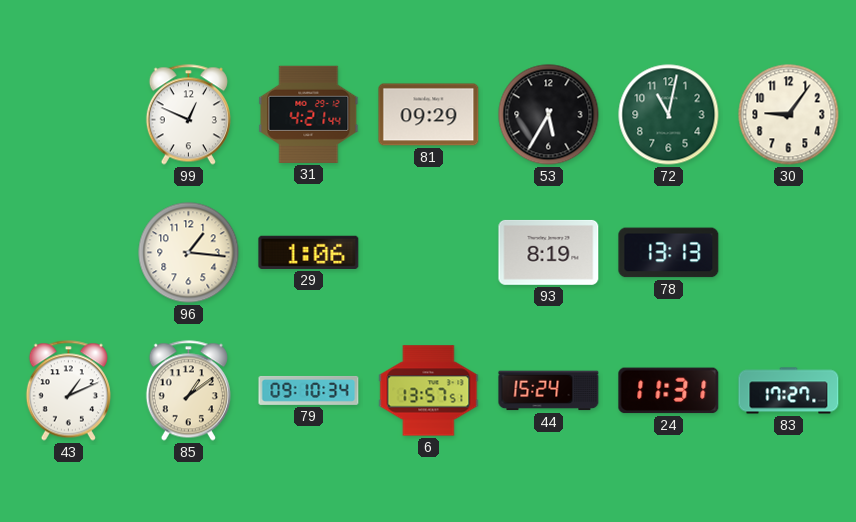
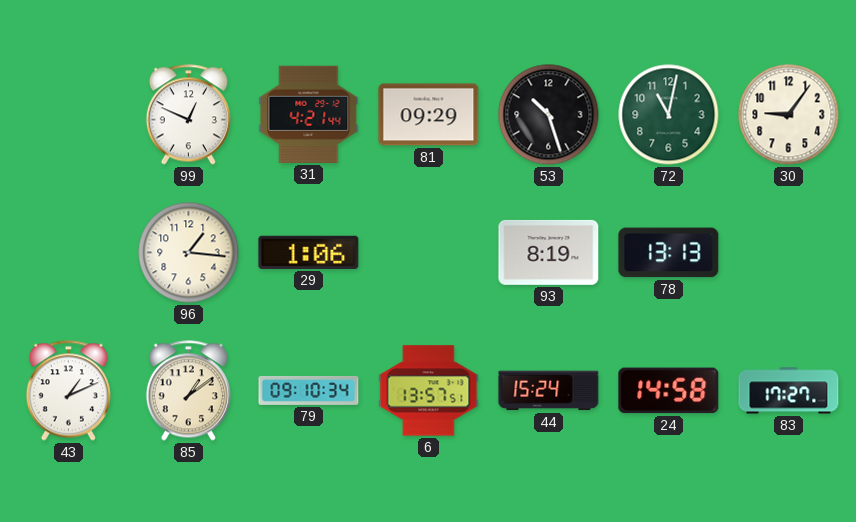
53: 5:35 -> 10:27
24: 11:31 -> 14:58
